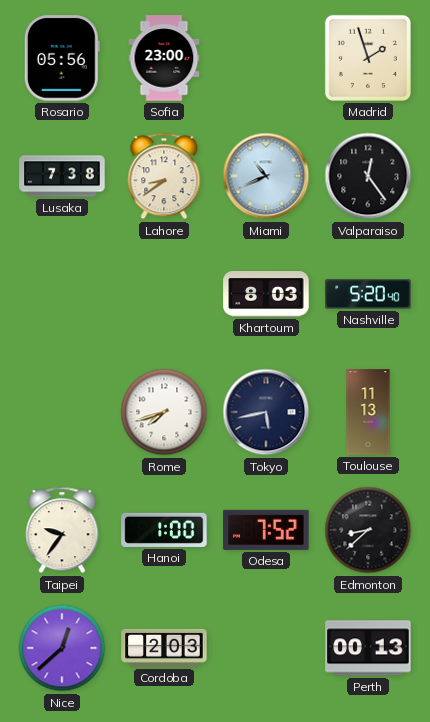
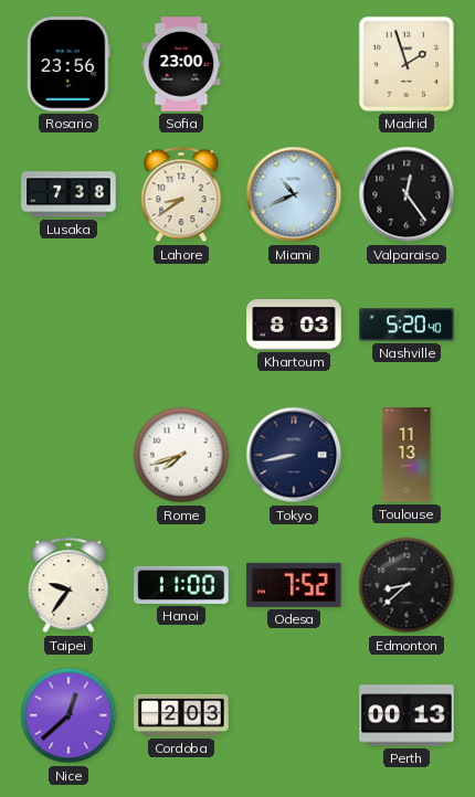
Rosario: 05:56 -> 23:56
Tokyo: 5:43 -> 8:43
Hanoi: 1:00 -> 11:00
